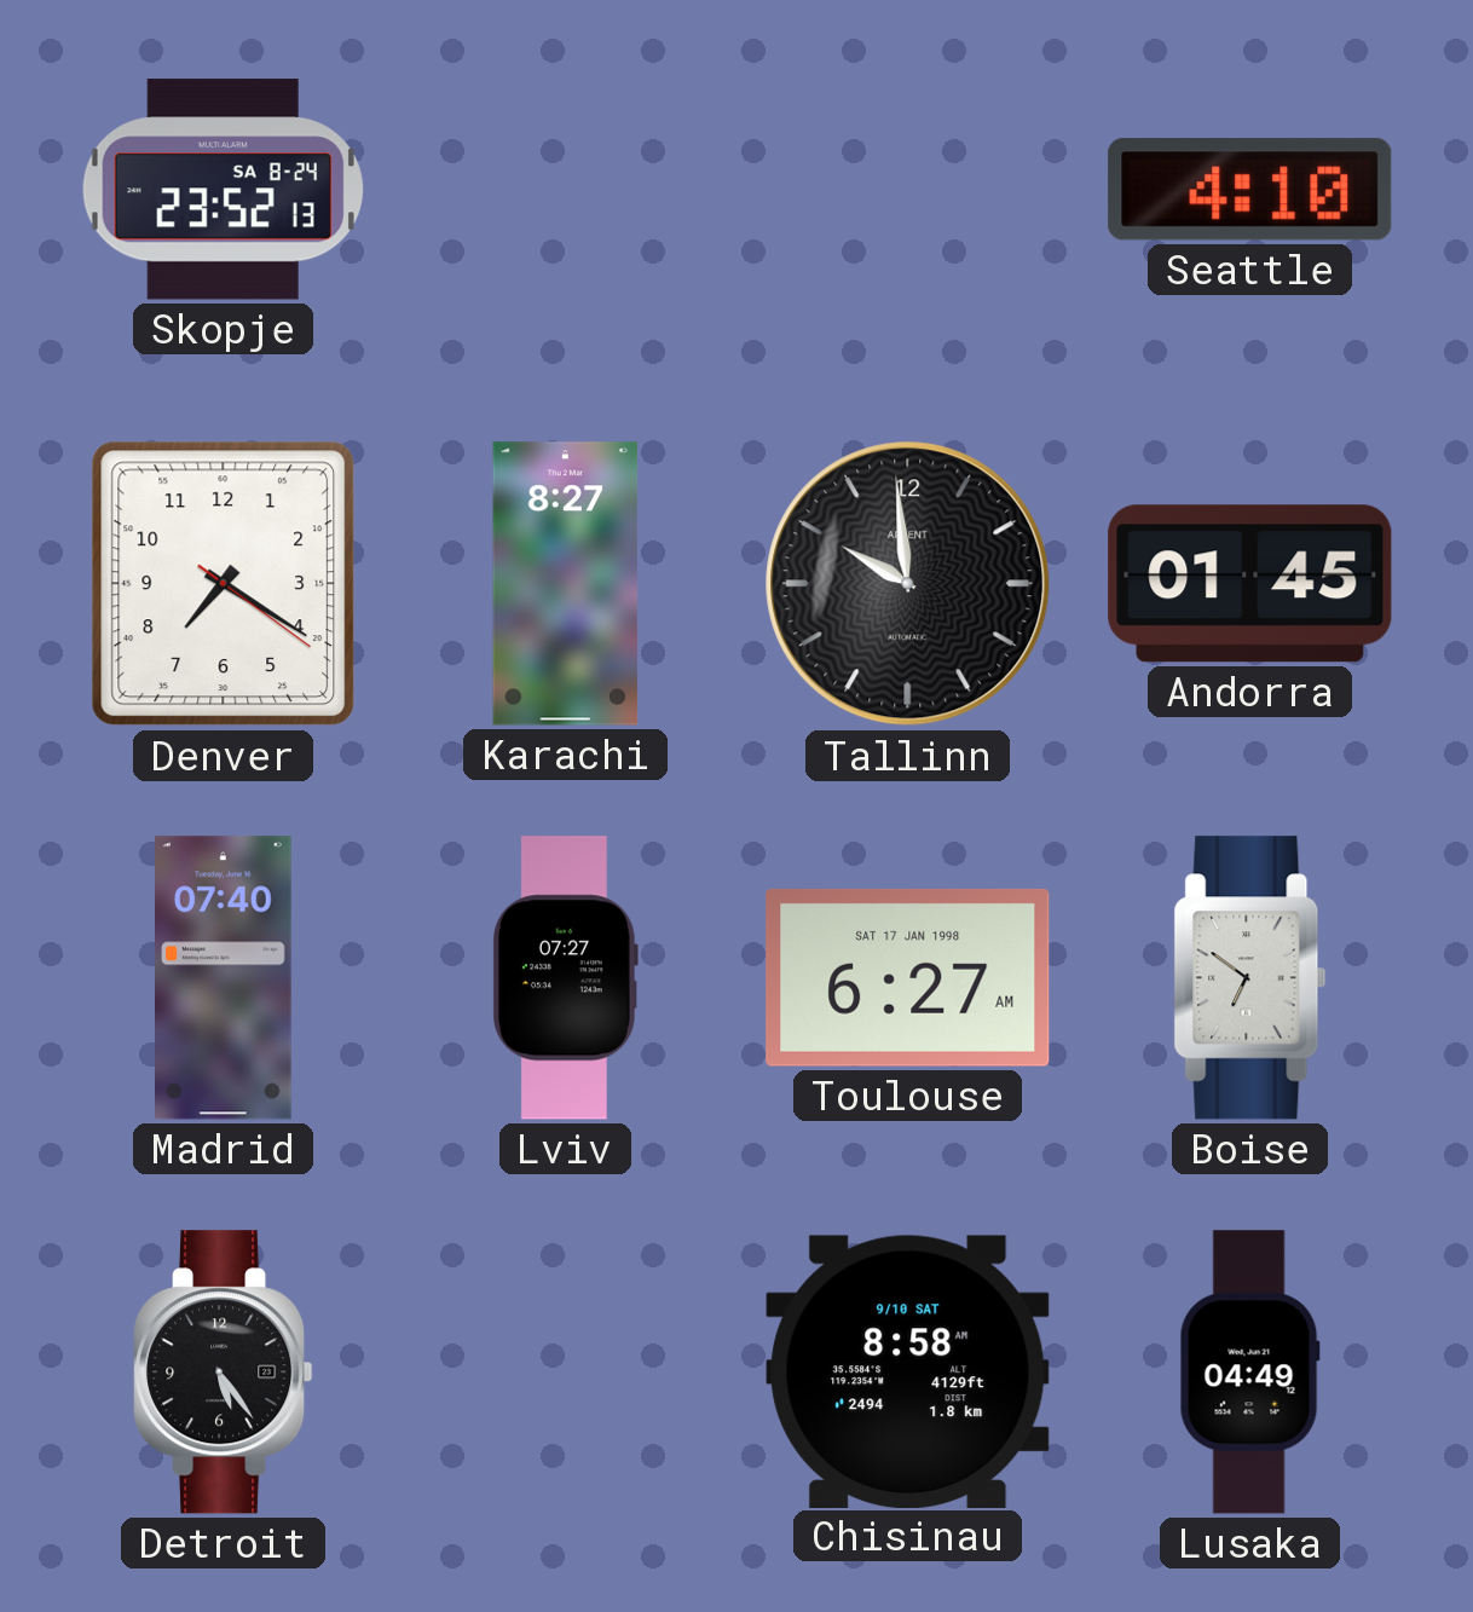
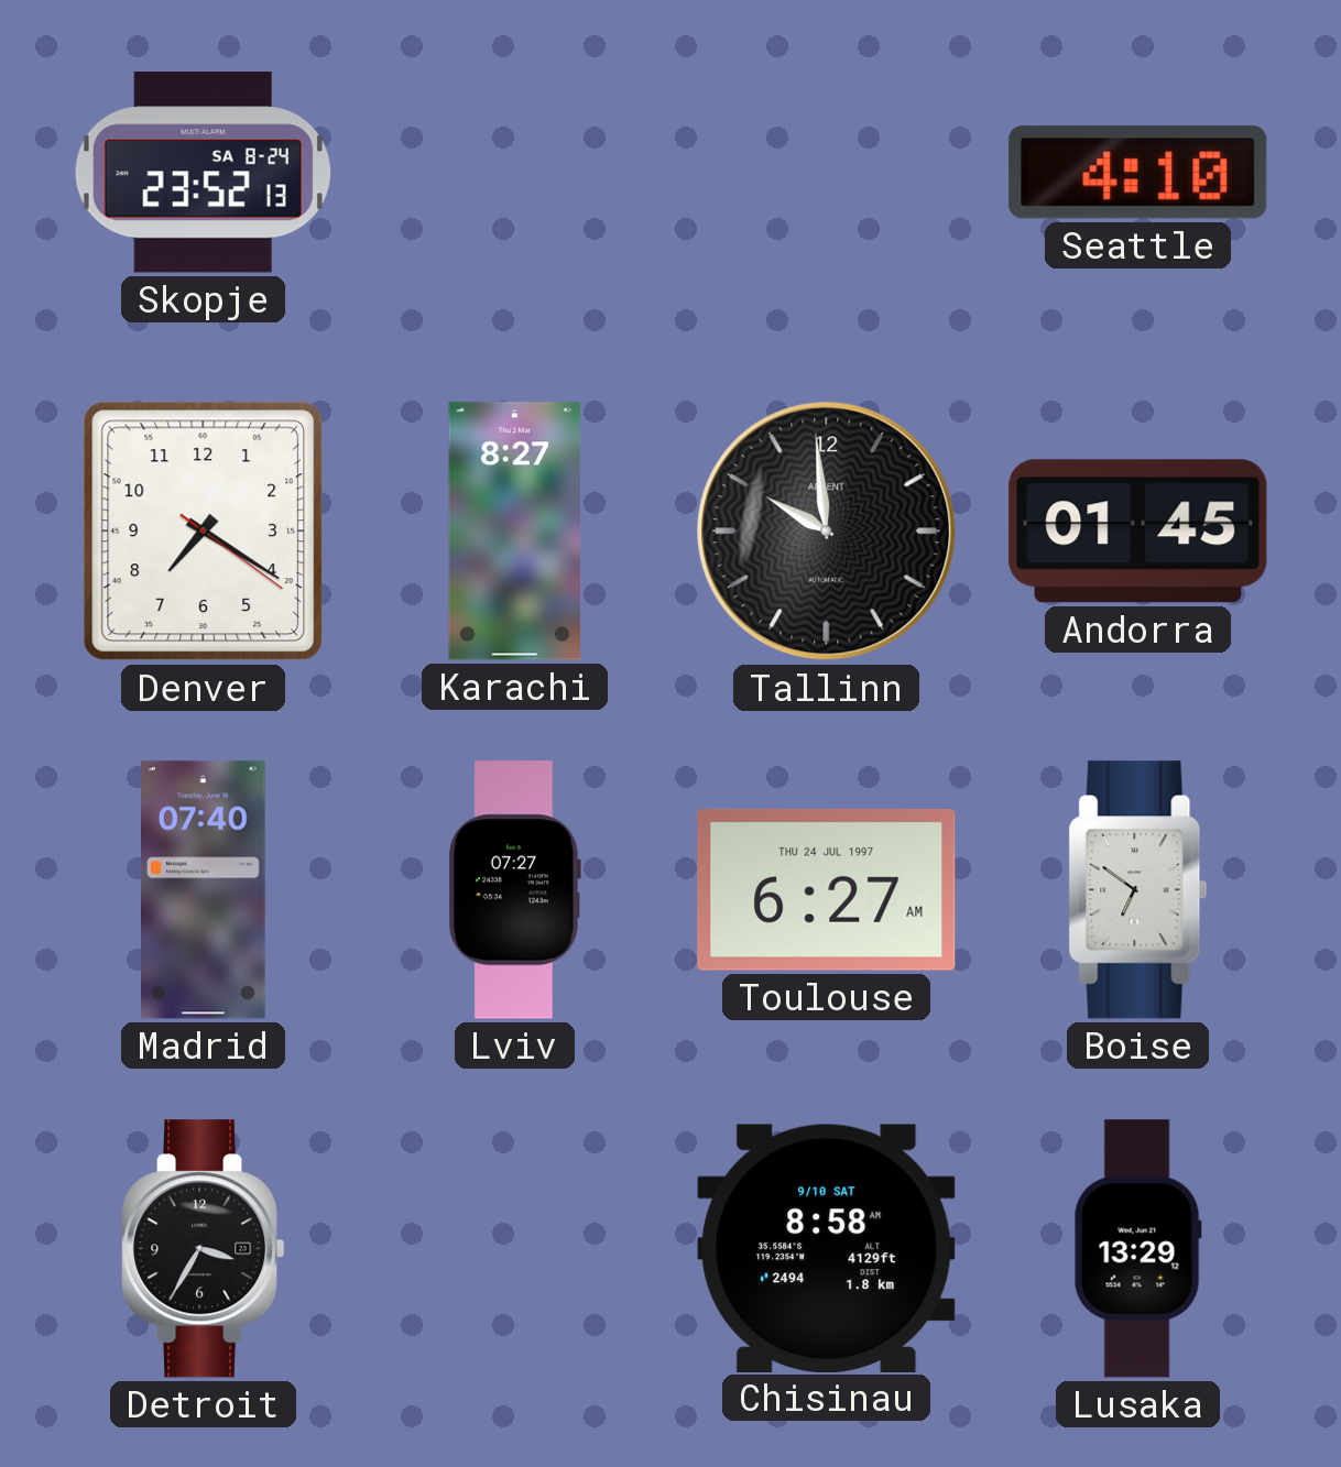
Toulouse date: SAT 17 JAN 1998 -> THU 24 JUL 1997
Detroit: 5:24 -> 3:35
Lusaka: 04:49 -> 13:29
